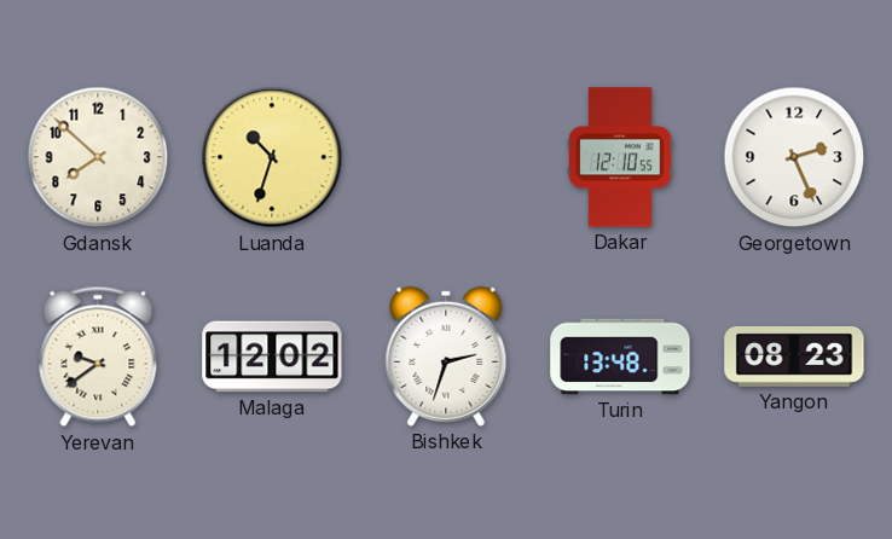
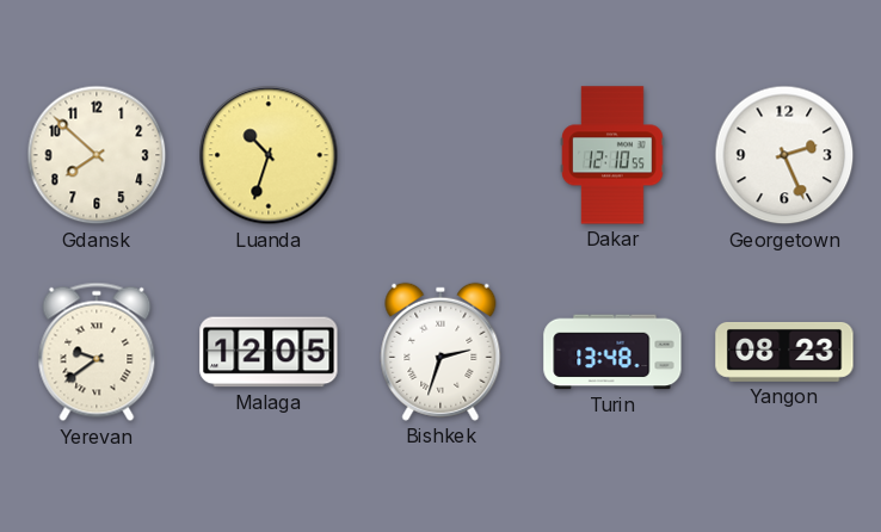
Malaga: 12:02 -> 12:05
